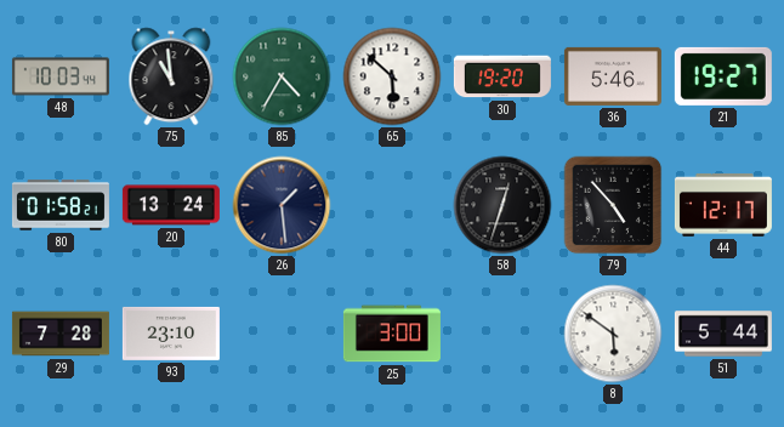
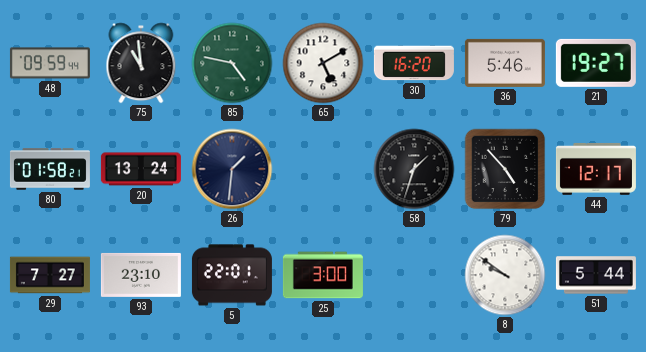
48: 10:03 -> 09:59
85: 4:35 -> 4:47
65: 5:52 -> 5:10
30: 19:20 -> 16:20
26: 1:29 -> 1:31
58: 12:33 -> 1:33
29: 7:28 -> 7:27
5: none -> 22:01
8: 5:51 -> 9:51
